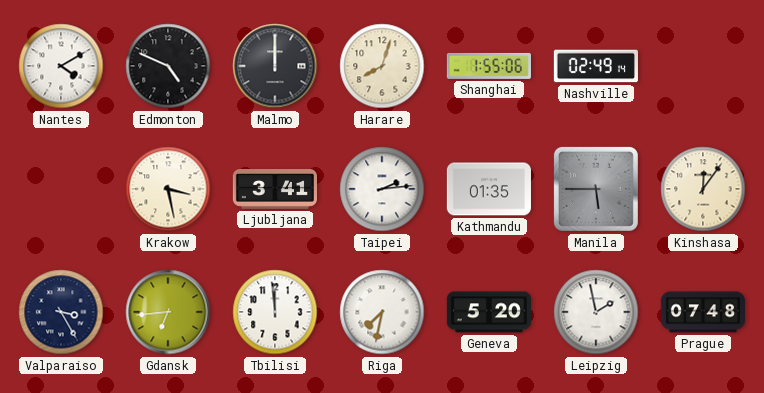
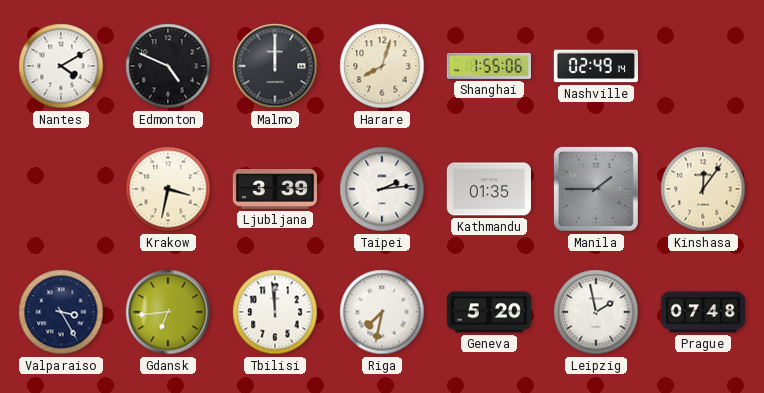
Krakow: 3:28 -> 3:32
Ljubljana: 3:41 -> 3:39
Manila: 5:45 -> 1:45
